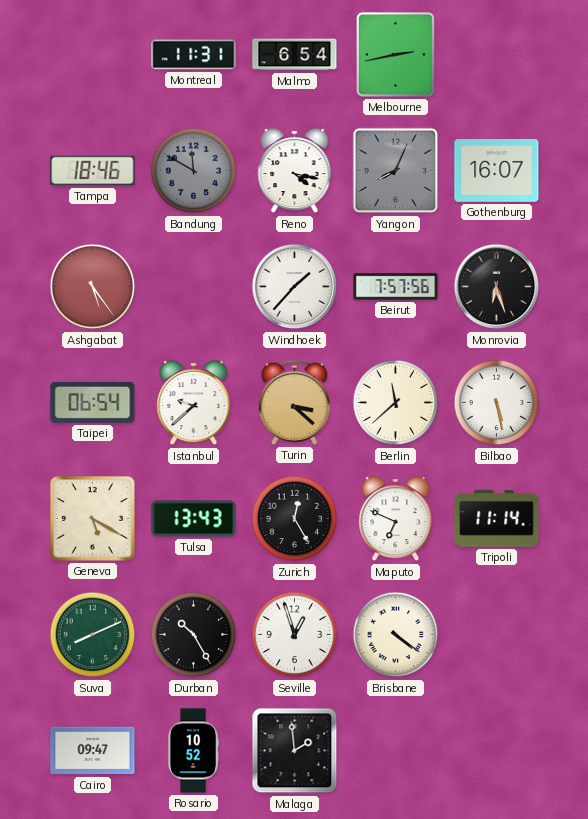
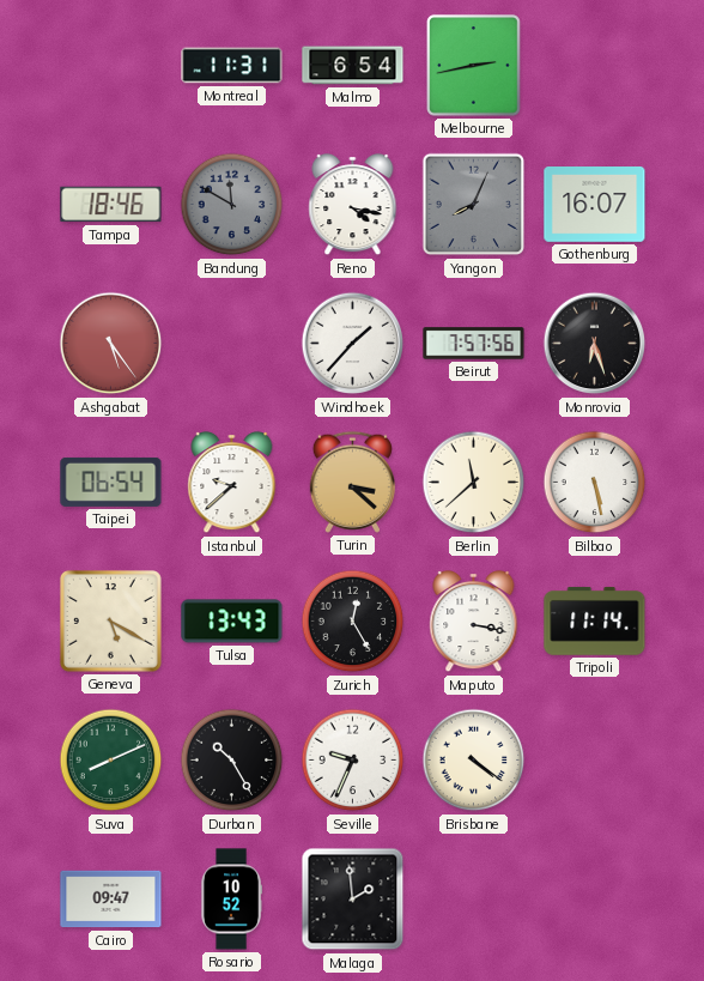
Maputo: 6:49 -> 3:17
Seville: 12:57 -> 9:34
